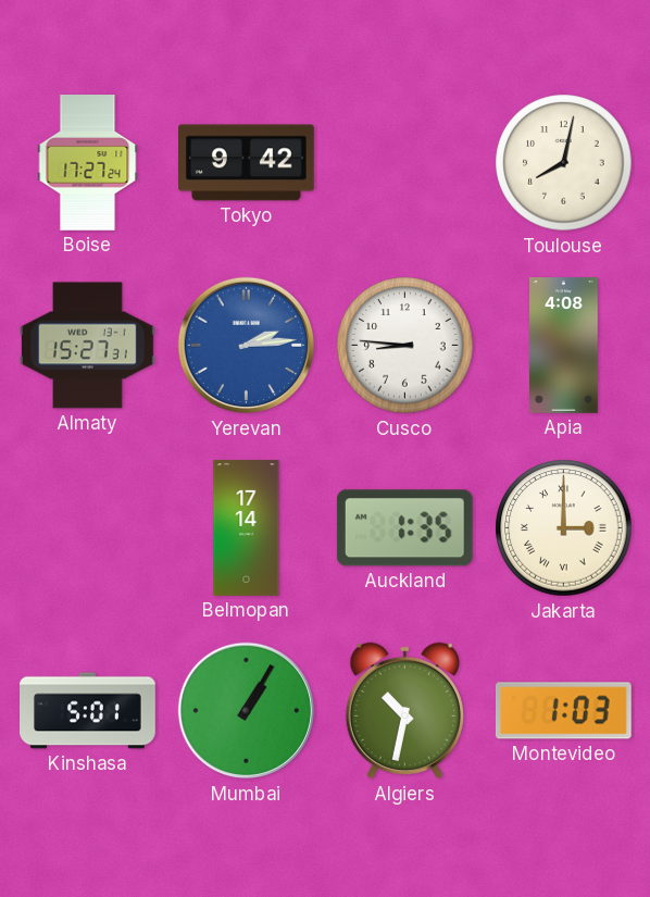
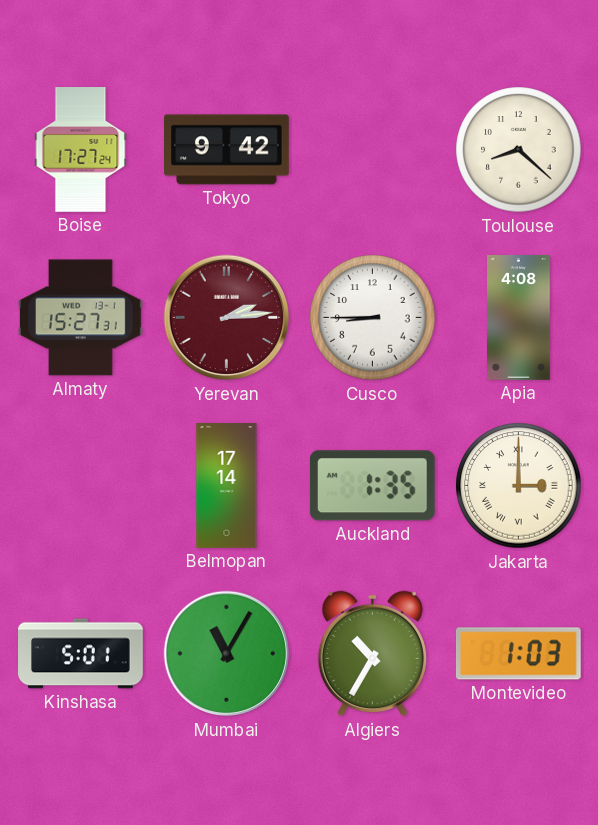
Toulouse: 8:02 -> 8:22
Yerevan dial: blue -> burgundy
Cusco: 8:46 -> 8:45
Mumbai: 1:05 -> 11:05
Algiers: 10:32 -> 10:35
